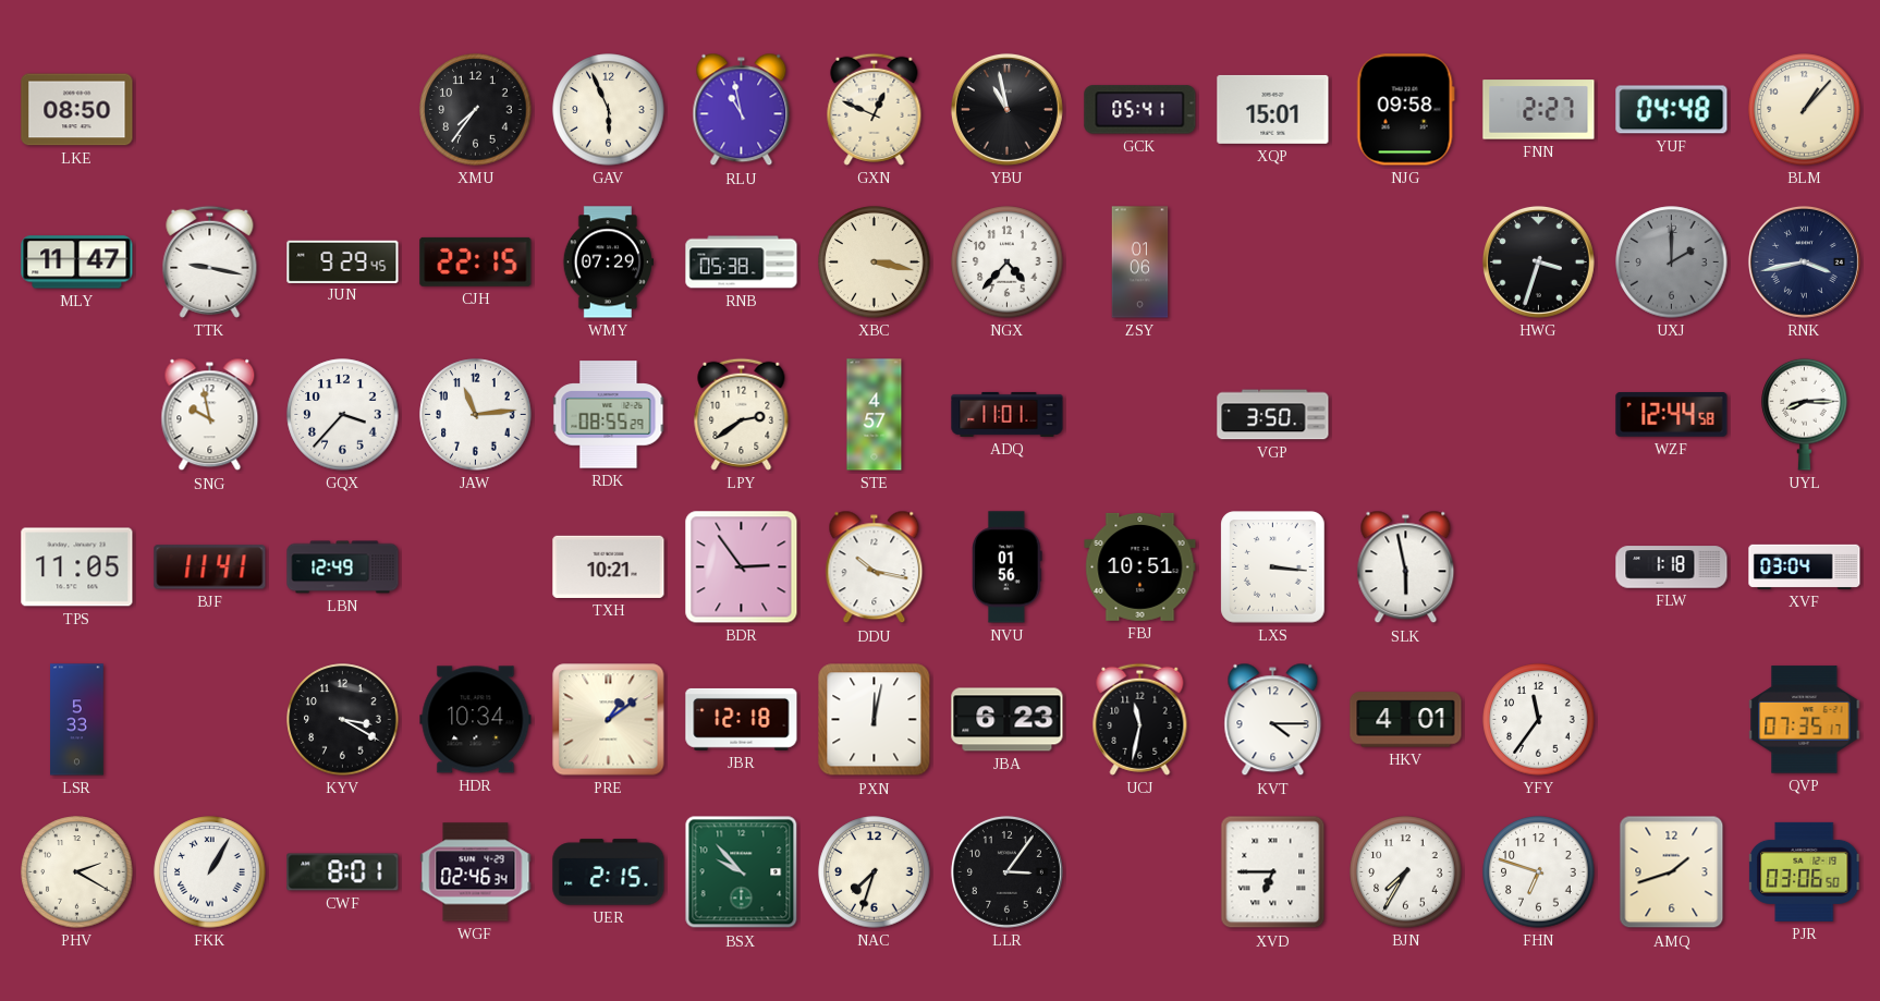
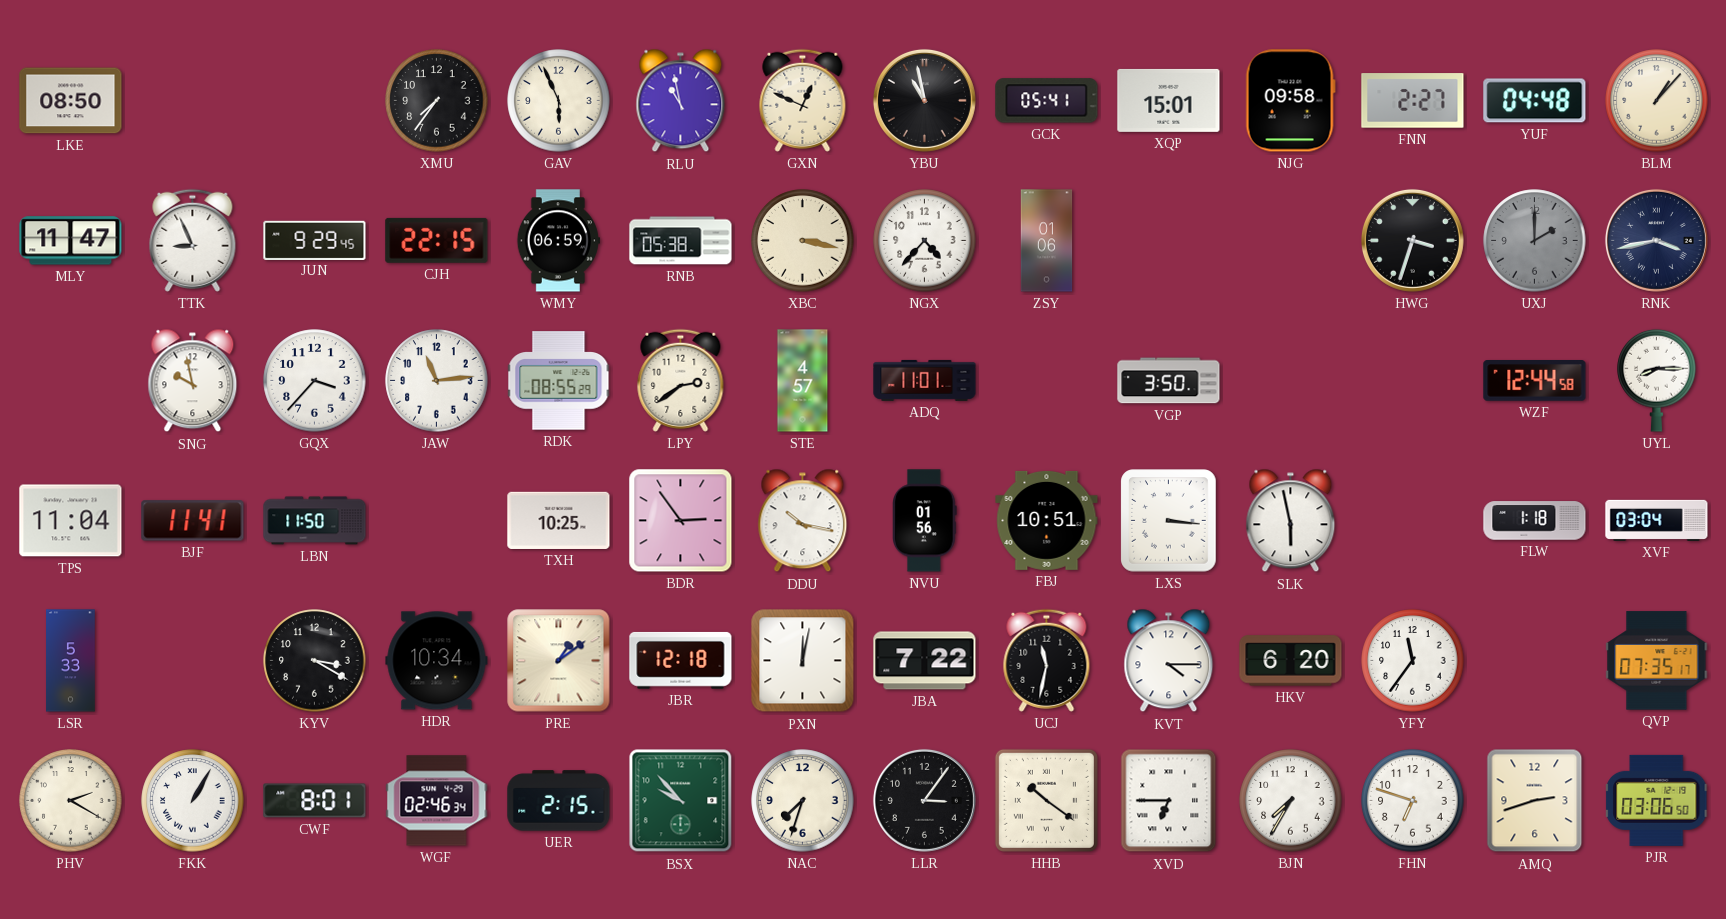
TTK: 9:17 -> 8:56
WMY: 07:29 -> 06:59
TPS: 11:05 -> 11:04
LBN: 12:49 -> 11:50
TXH: 10:21 -> 10:25
JBA: 6:23 -> 7:22
HKV: 4:01 -> 6:20
HHB: none -> 10:21
AMQ: 1:42 -> 2:42
